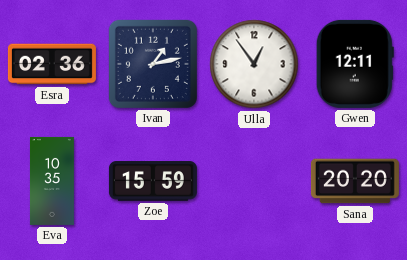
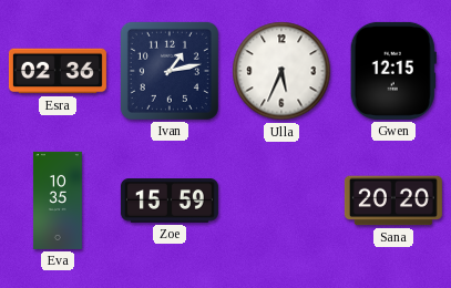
Ulla: 12:54 -> 5:34
Gwen: 12:11 -> 12:15
